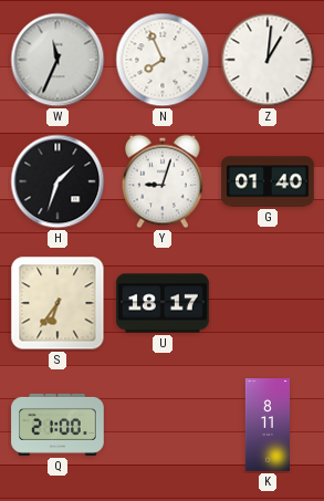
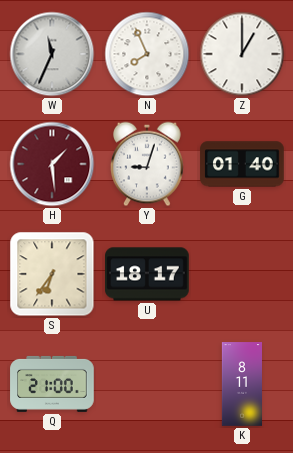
Z: 1:01 -> 1:00
H: 1:33 -> 1:29
H dial: black -> burgundy
